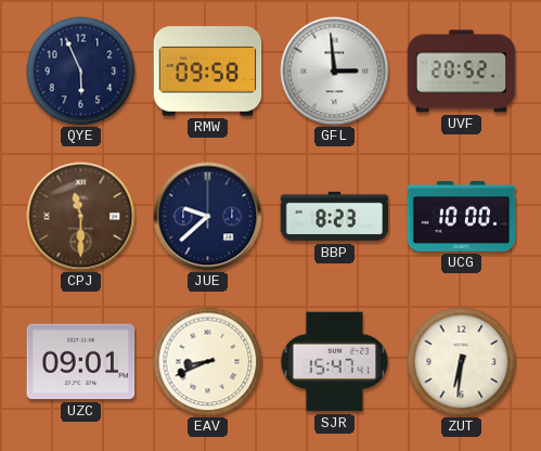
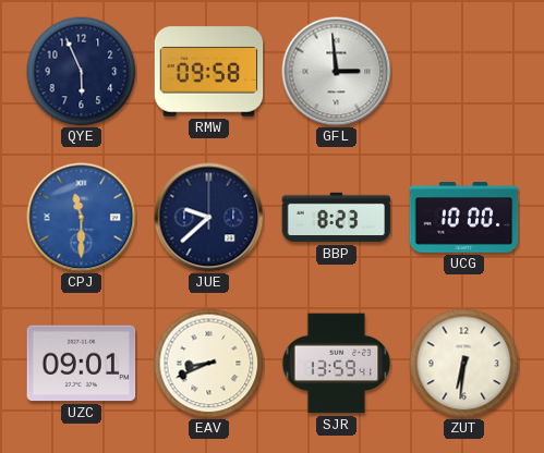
UVF: 20:52 -> none
CPJ dial: brown -> blue
SJR: 15:47 -> 13:59
